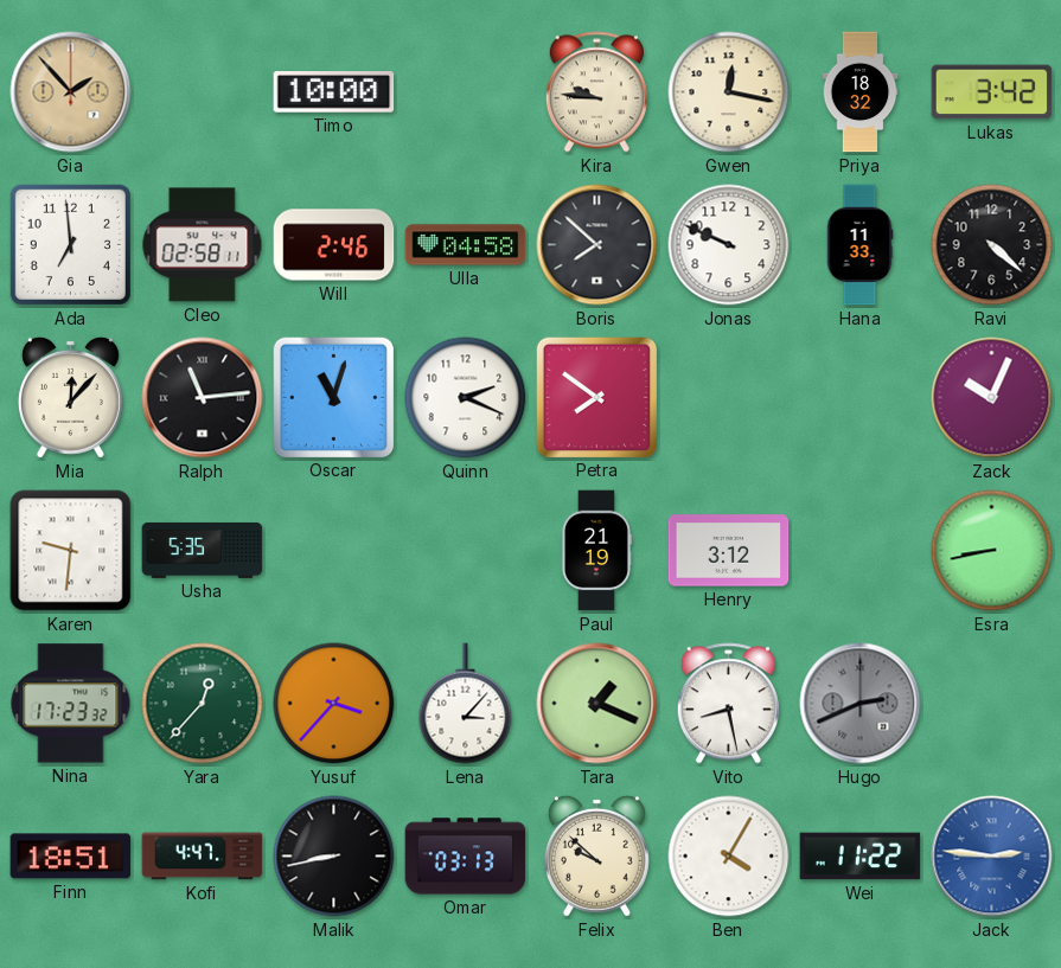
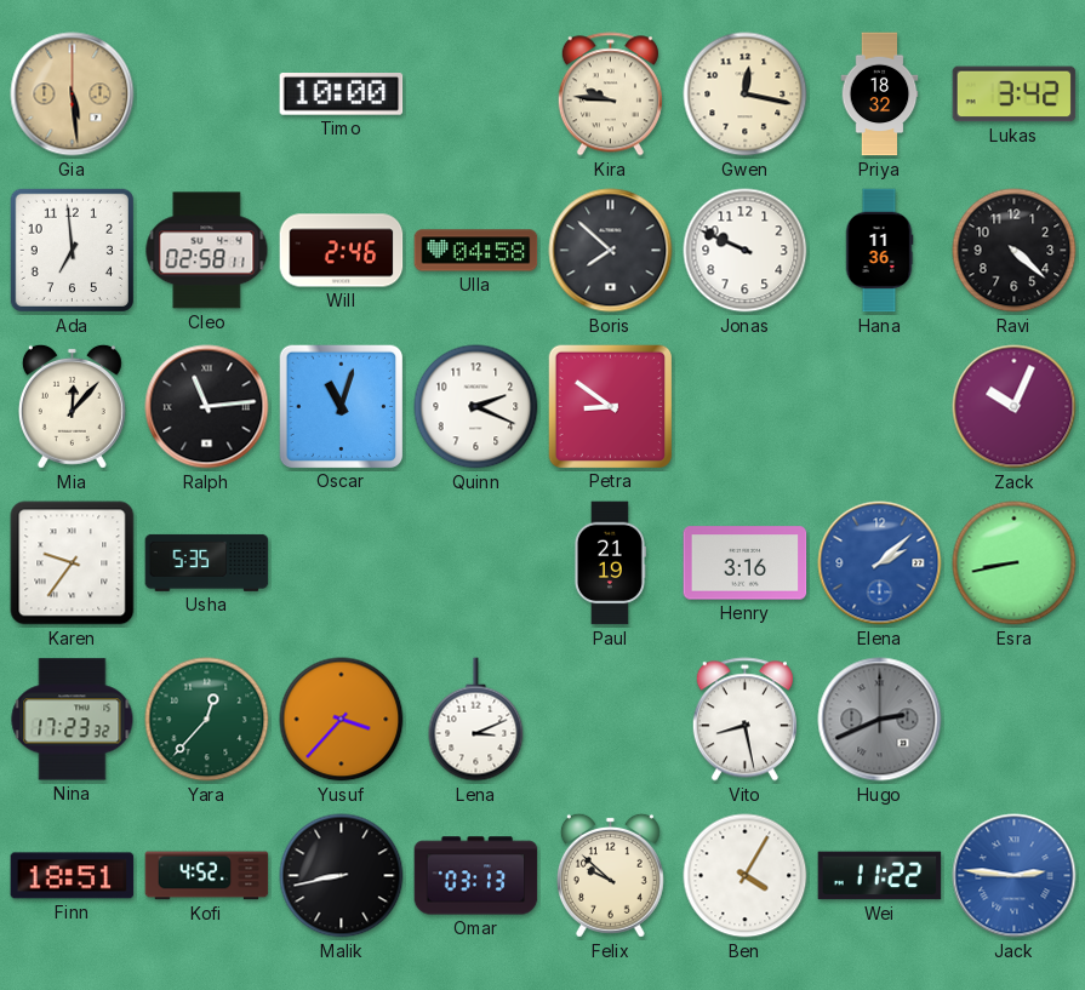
Gia: 1:53 -> 5:29
Hana: 11:33 -> 11:36
Petra: 7:51 -> 8:51
Karen: 9:31 -> 9:36
Henry: 3:12 -> 3:16
Elena: none -> 2:08
Lena: 3:07 -> 3:11
Tara: 1:19 -> none
Kofi: 4:47 -> 4:52
